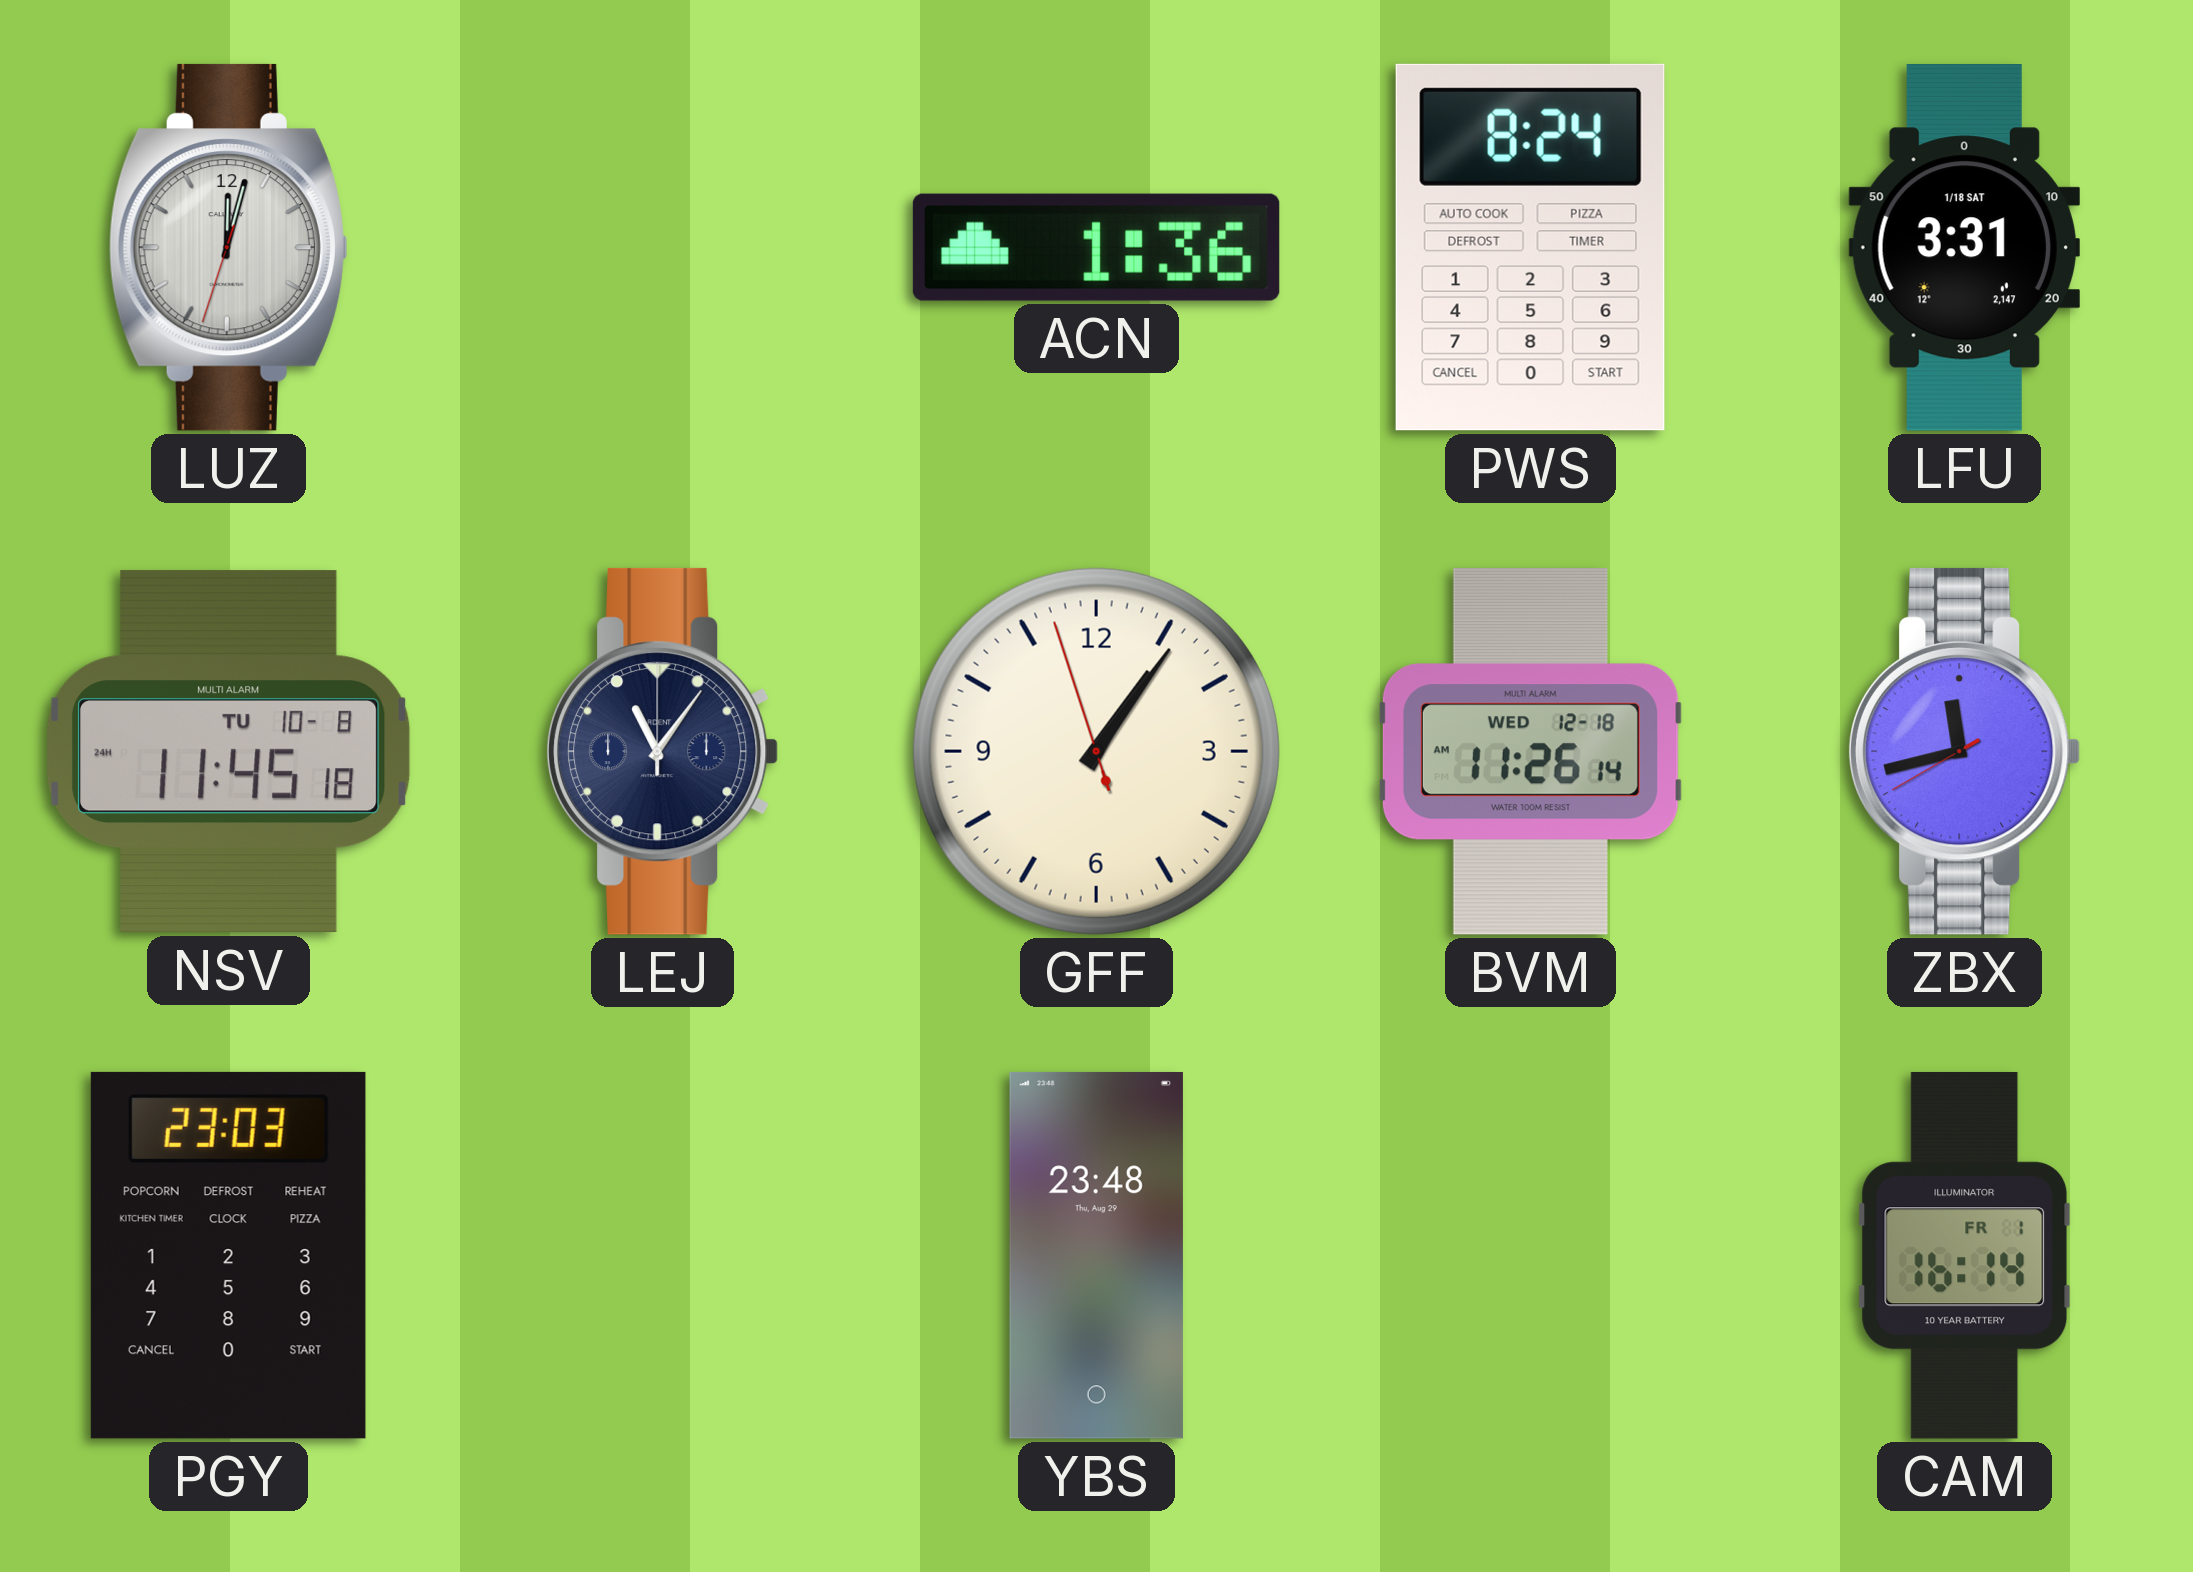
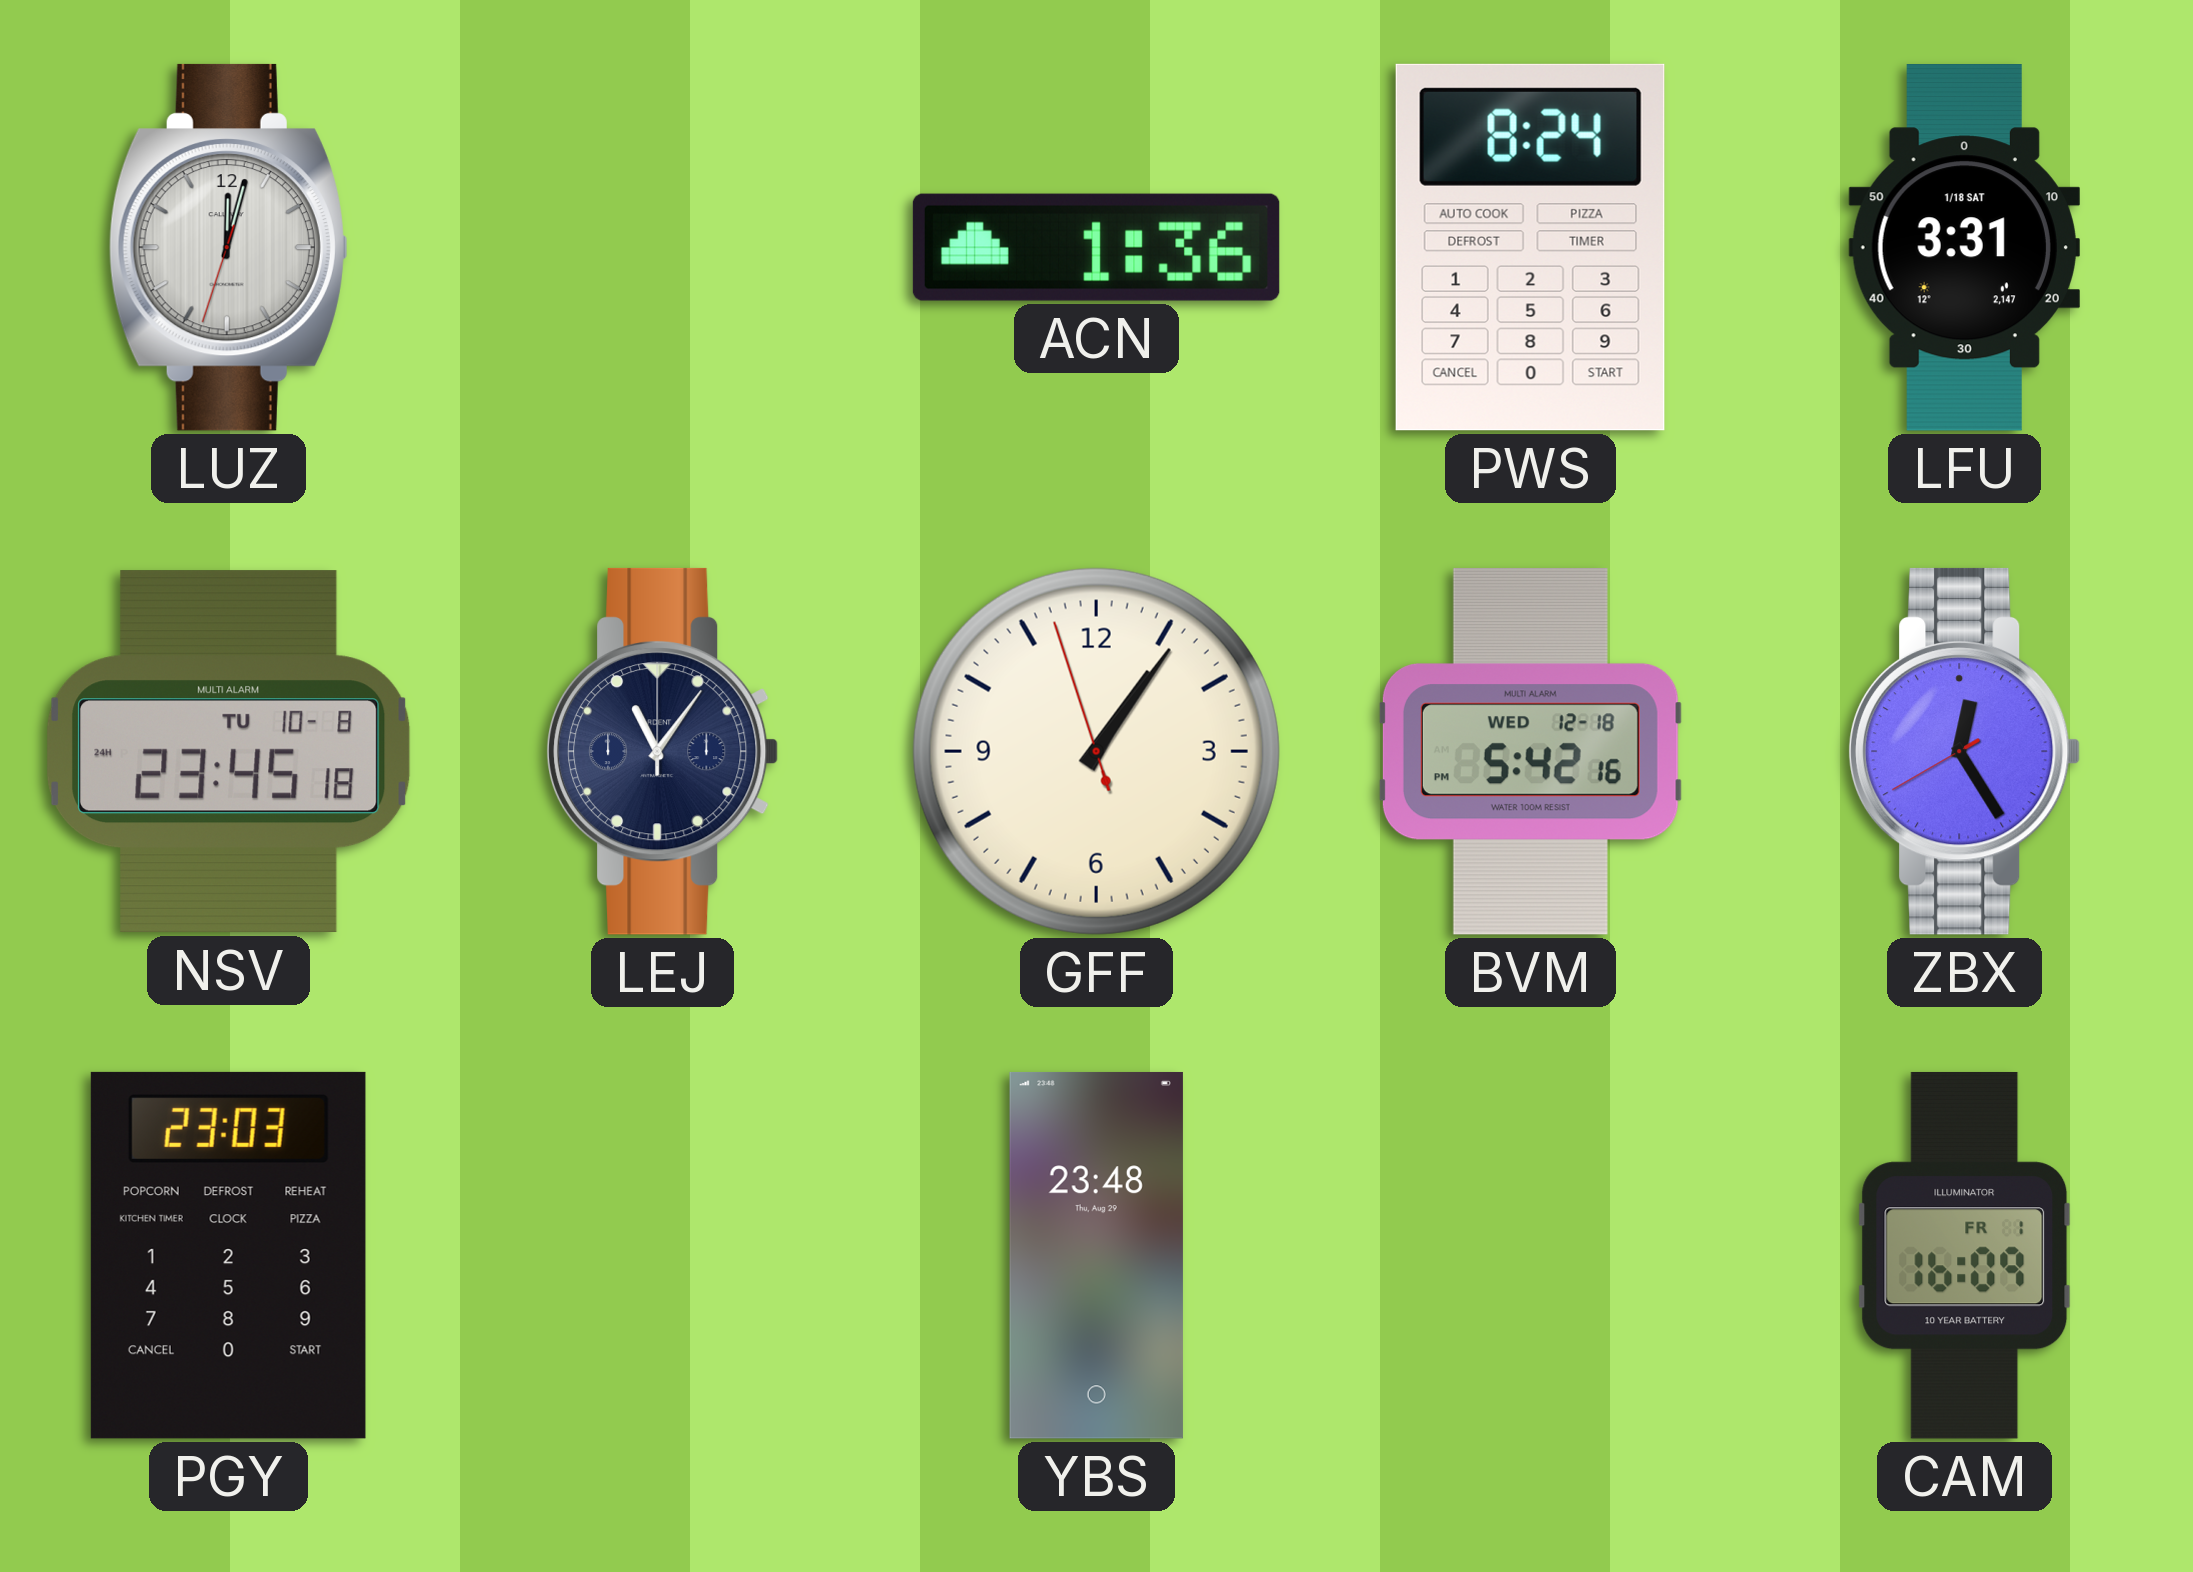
NSV: 11:45 -> 23:45
BVM: 11:26 -> 5:42
ZBX: 11:42 -> 12:24
CAM: 16:14 -> 16:09
